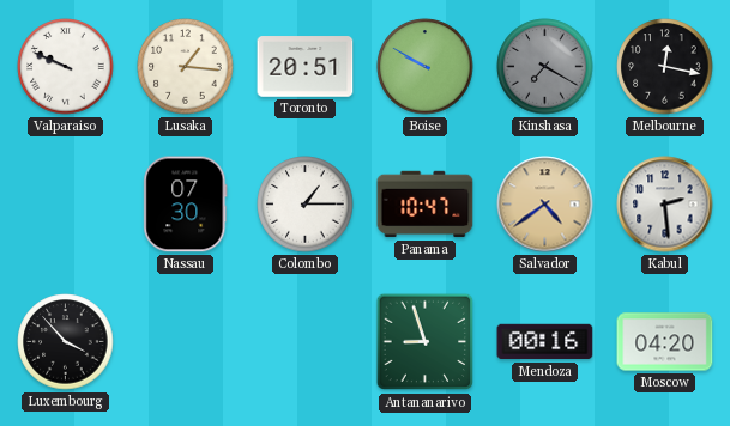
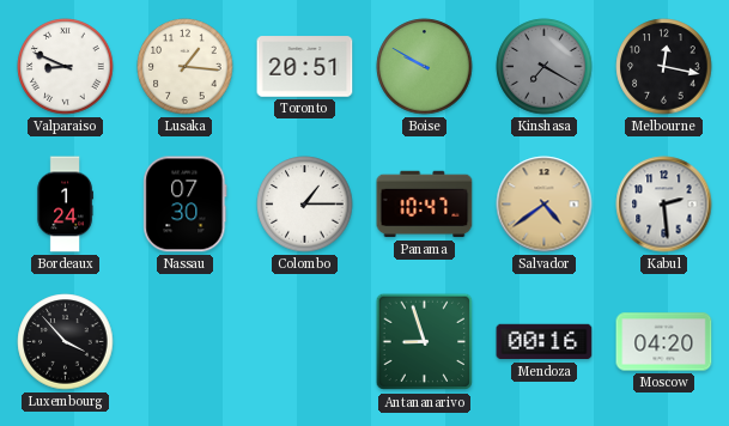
Valparaiso: 9:49 -> 8:49
Bordeaux: none -> 1:24
